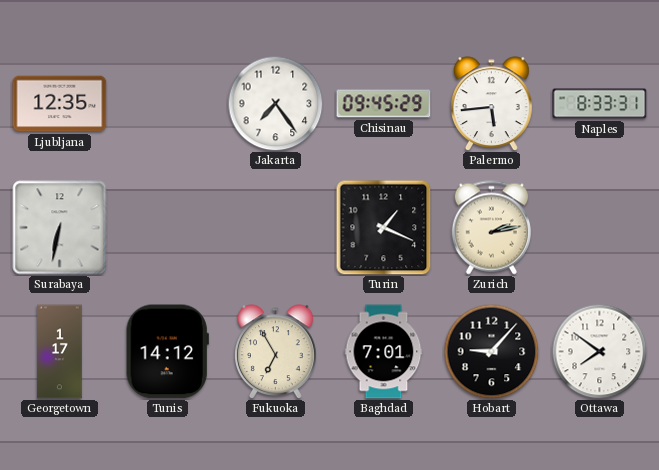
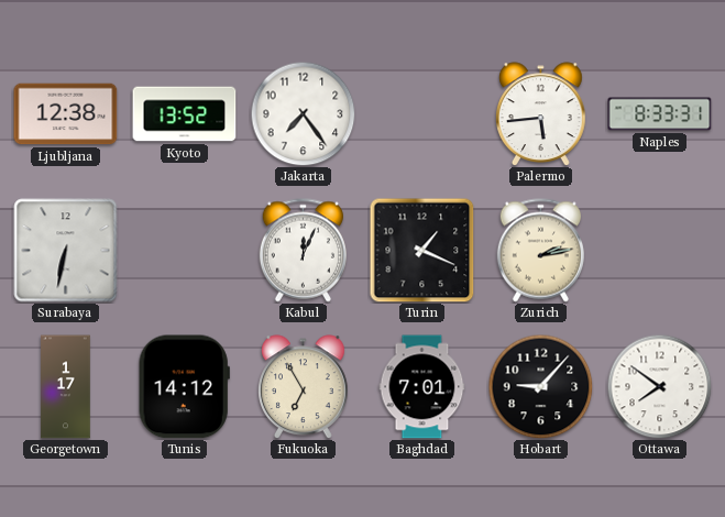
Ljubljana: 12:35 -> 12:38
Kyoto: none -> 13:52
Chisinau: 09:45 -> none
Kabul: none -> 12:04
